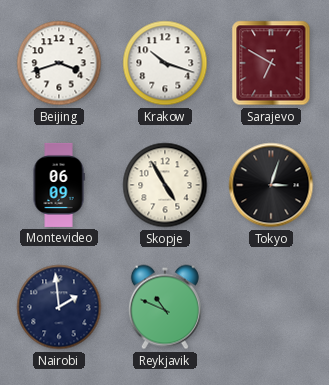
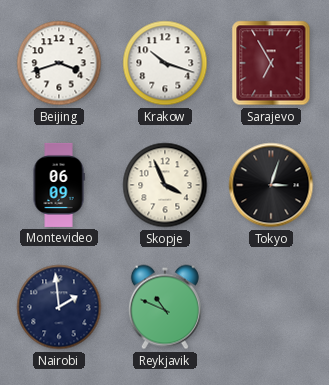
Sarajevo: 6:50 -> 6:55
Skopje: 4:55 -> 3:56
